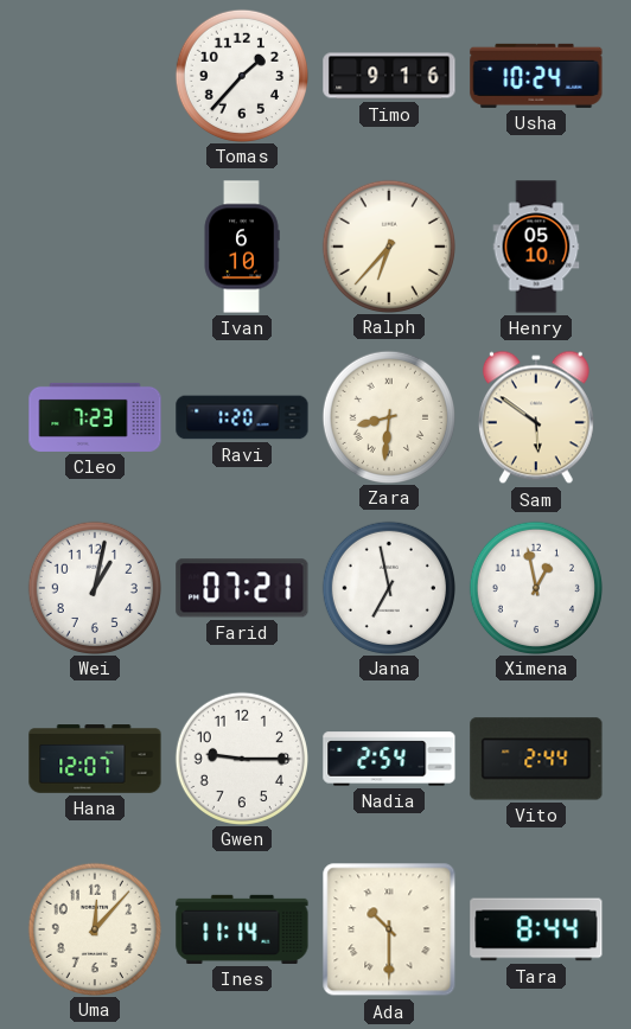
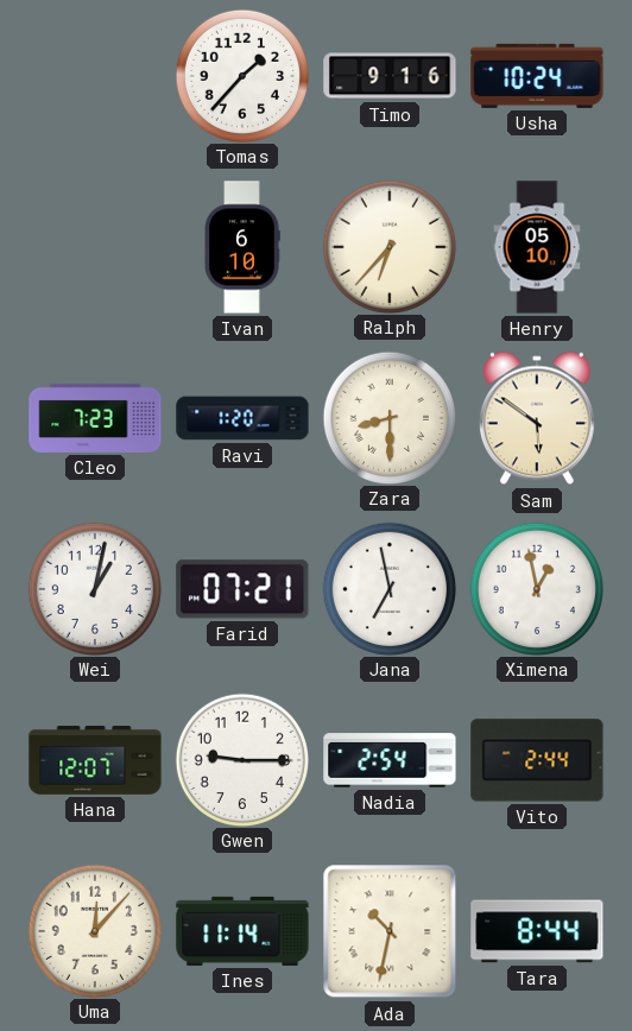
Zara: 8:31 -> 8:30
Ada: 10:30 -> 10:32
